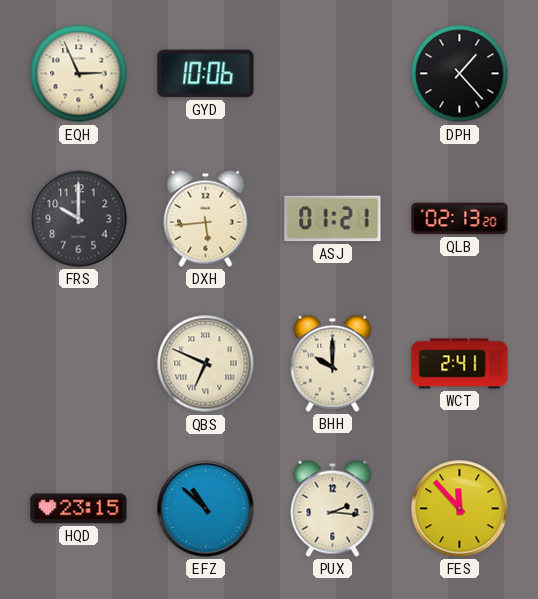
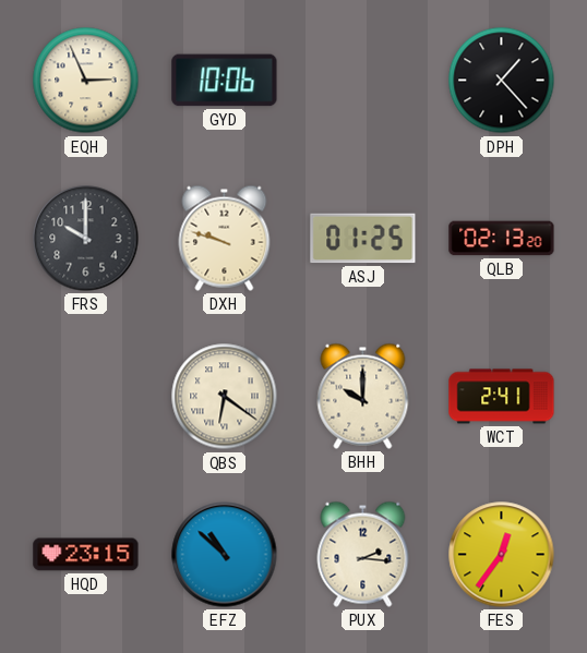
DXH: 5:44 -> 9:48
ASJ: 01:21 -> 01:25
QBS: 6:49 -> 6:21
FES: 11:53 -> 12:36
